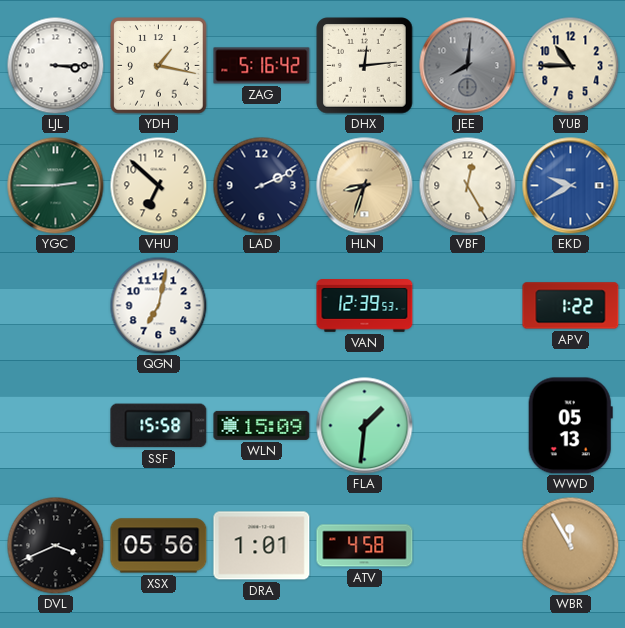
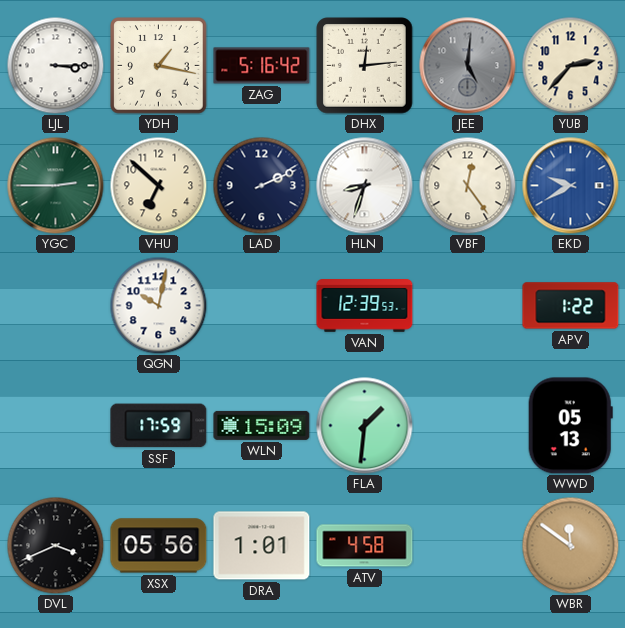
JEE: 8:01 -> 5:01
YUB: 10:45 -> 2:37
HLN dial: champagne -> white
VBF: 12:25 -> 12:24
QGN: 7:02 -> 10:02
SSF: 15:58 -> 17:59
WBR: 11:55 -> 11:51
